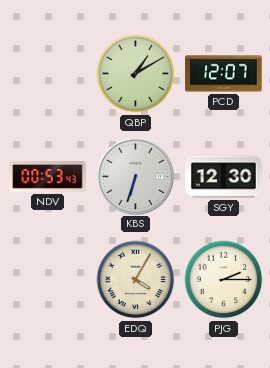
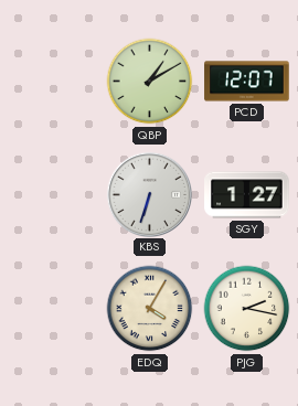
NDV: 00:53 -> none
SGY: 12:30 -> 1:27
PJG: 2:15 -> 2:17
